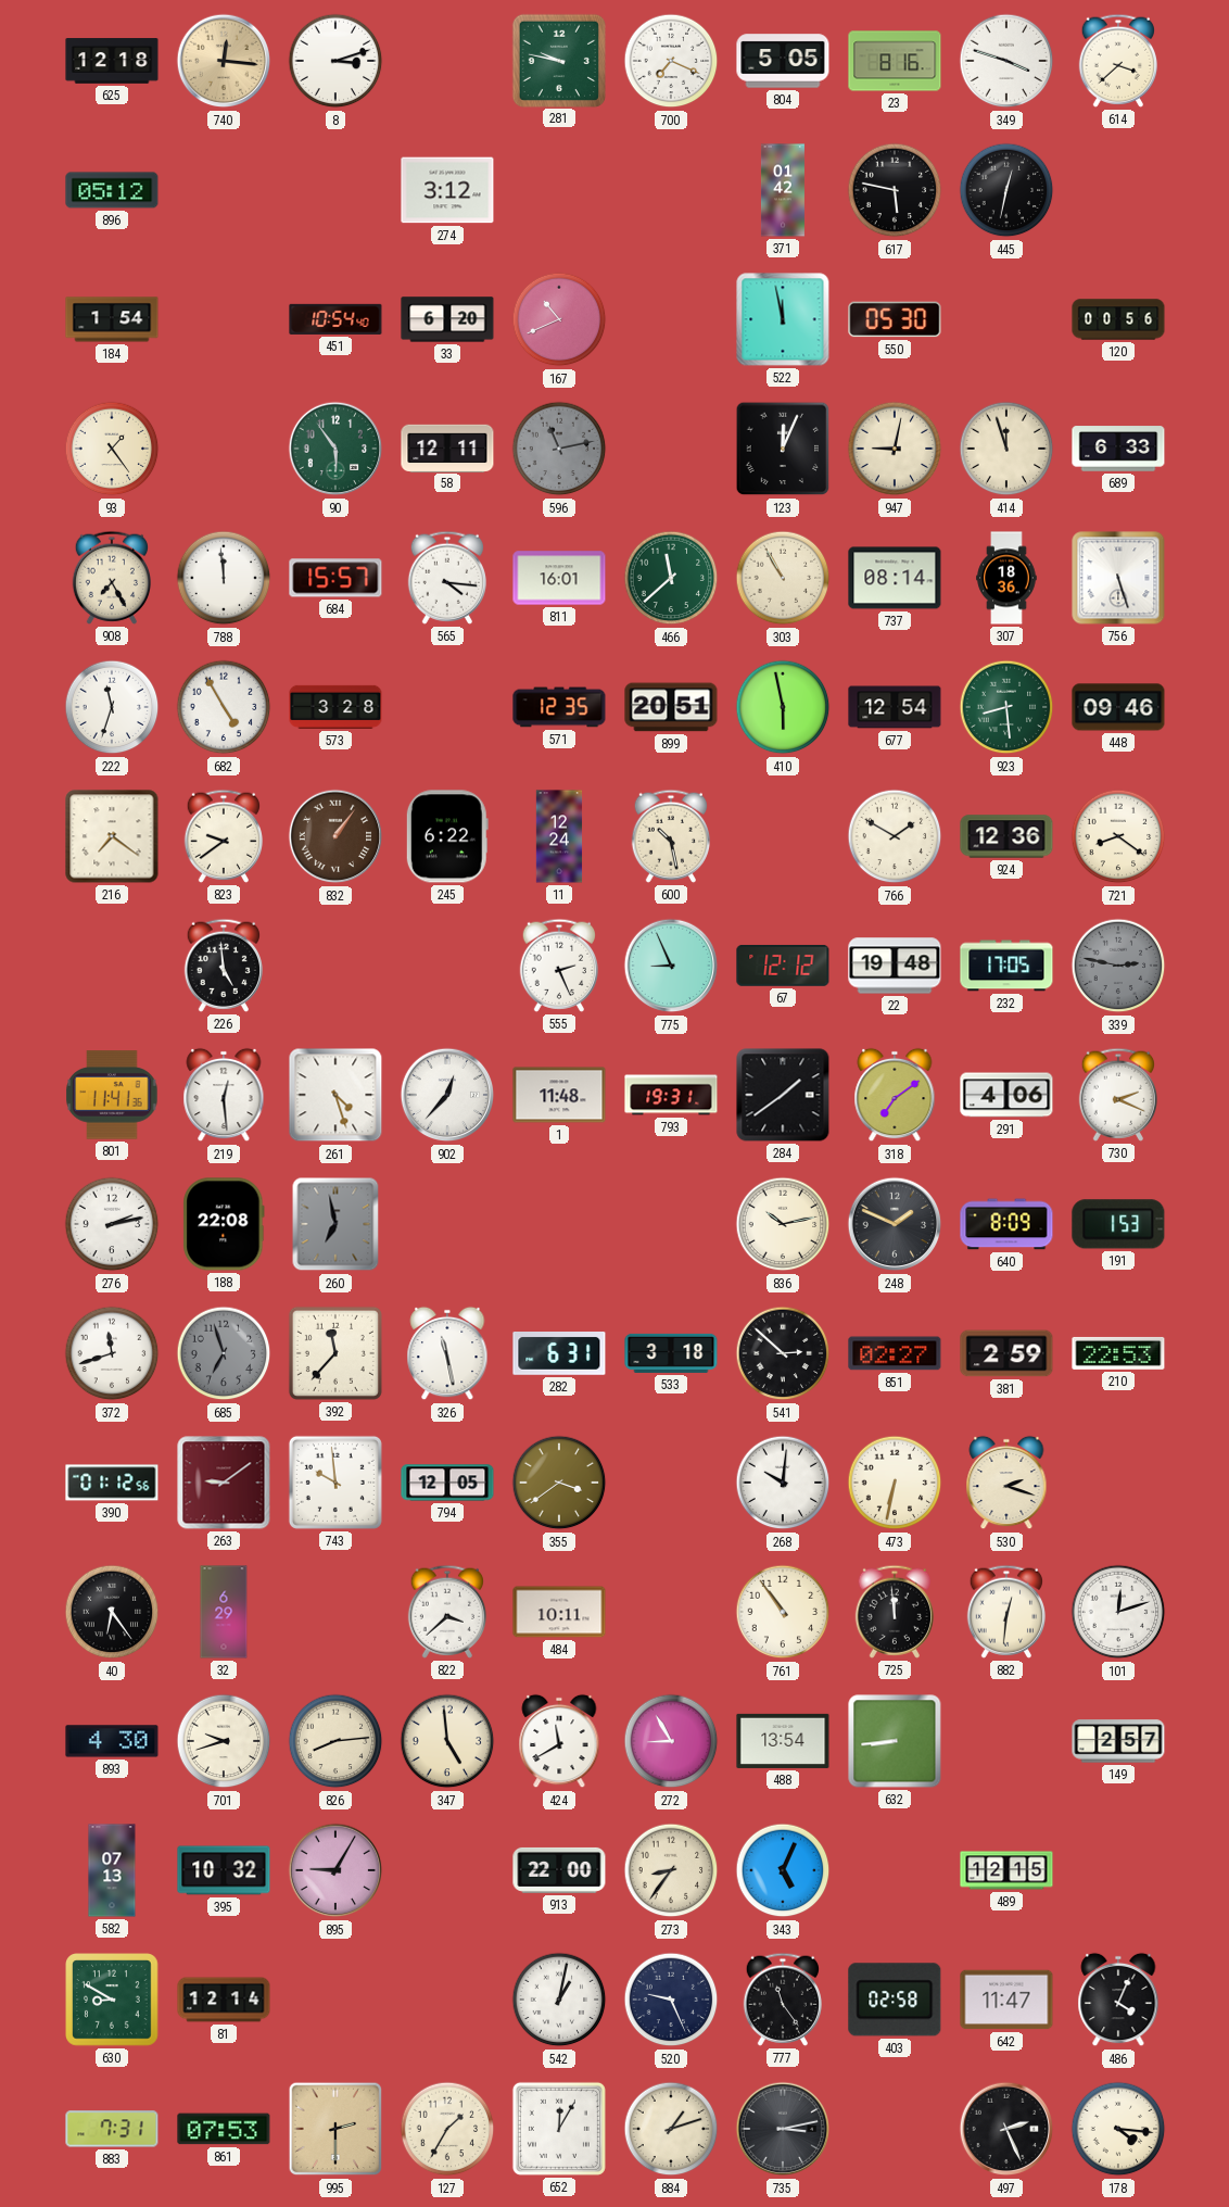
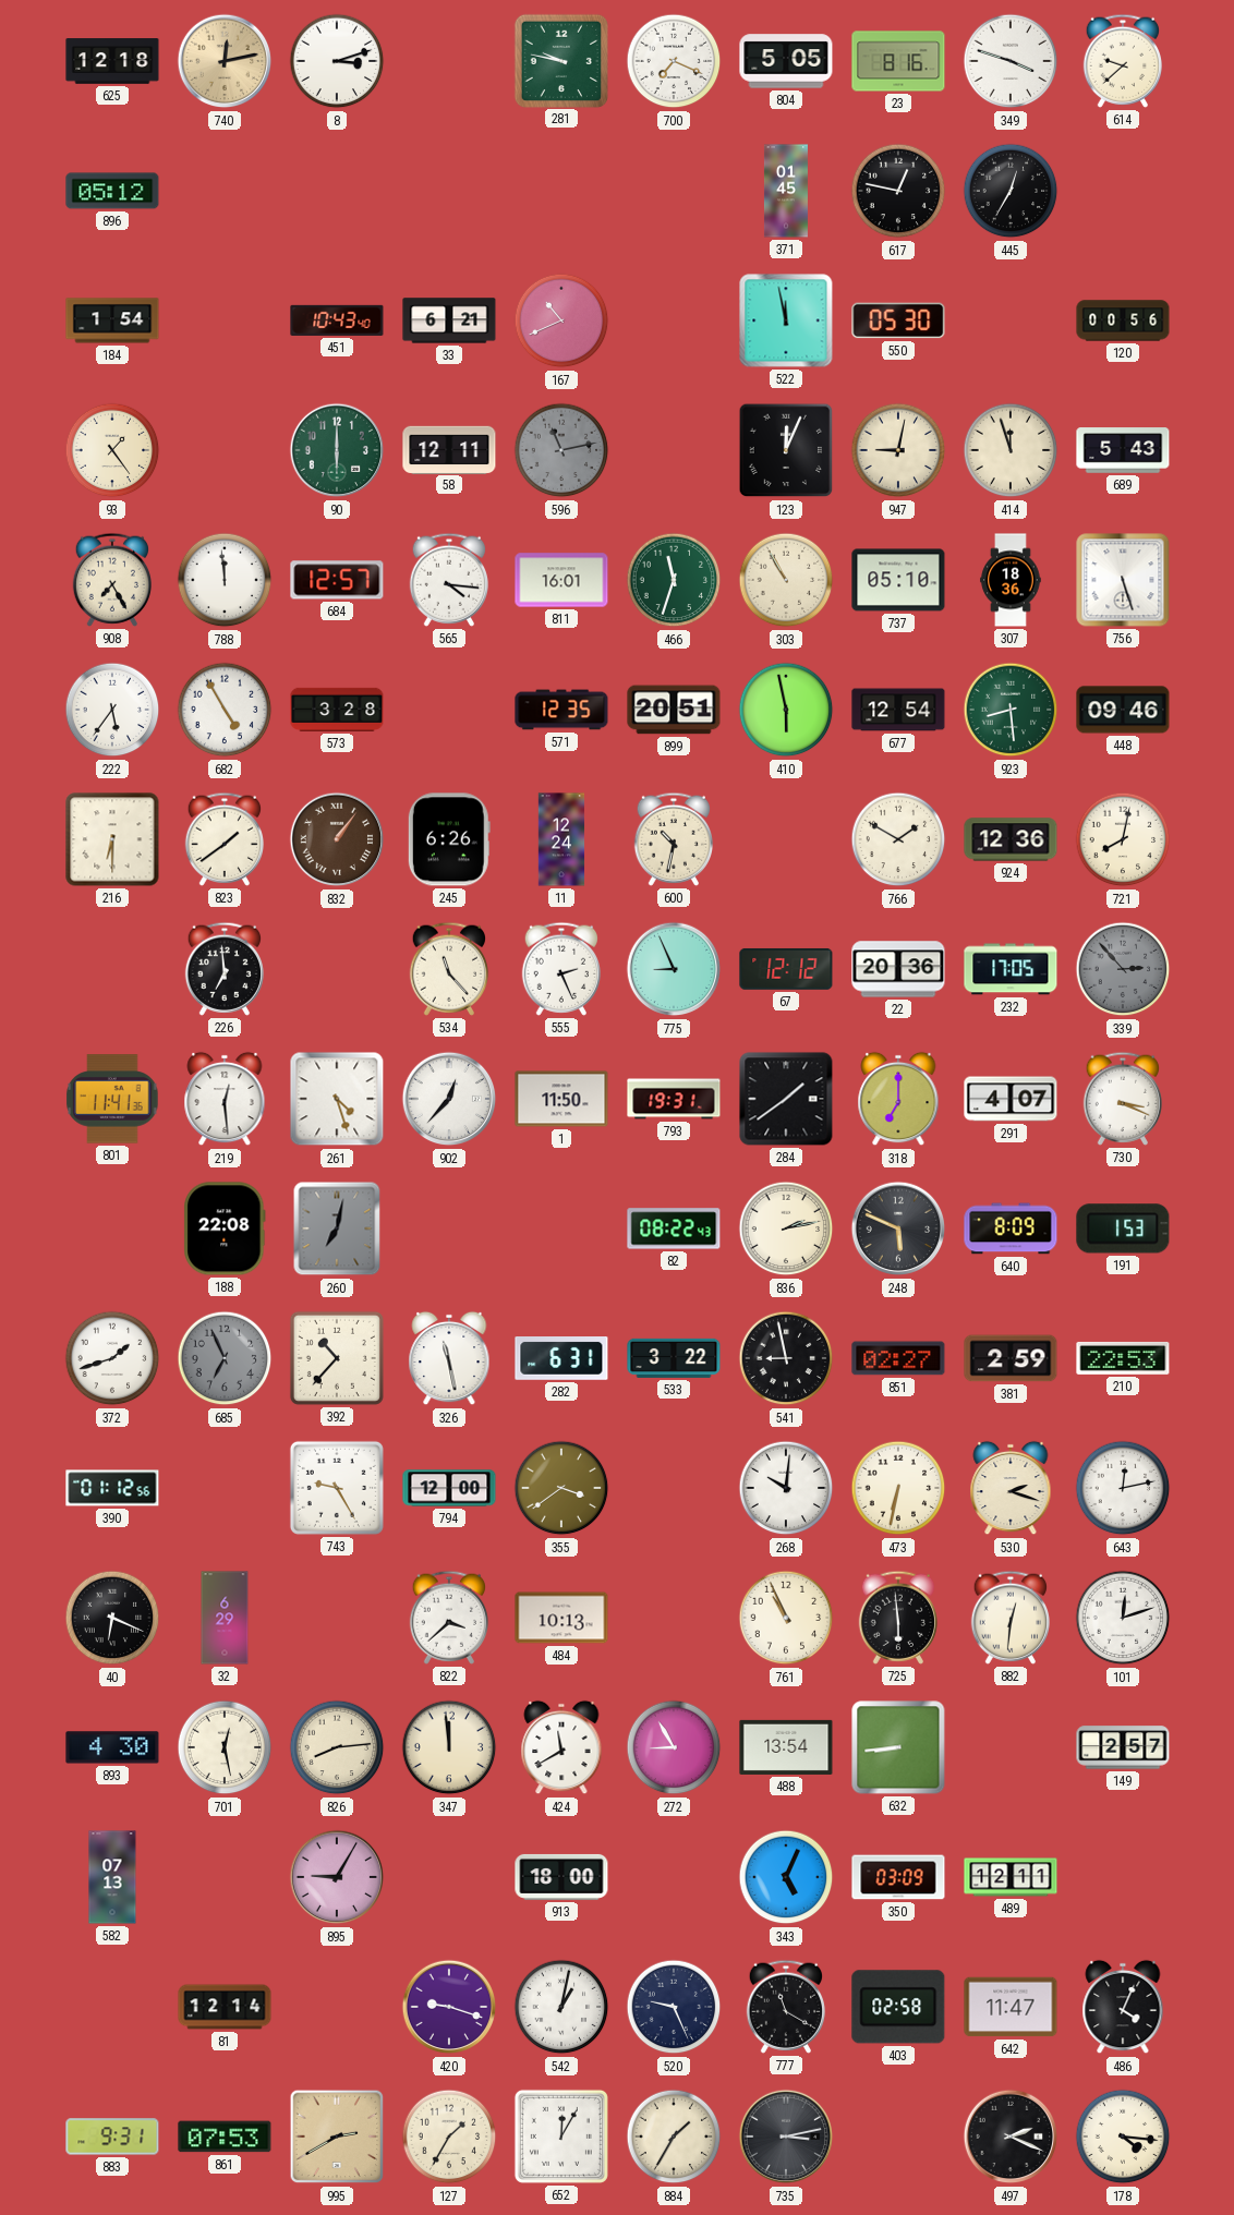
740: 12:16 -> 12:13
614: 3:38 -> 9:38
274: 3:12 -> none
371: 01:42 -> 01:45
617: 5:47 -> 12:47
445: 12:32 -> 12:35
451: 10:54 -> 10:43
33: 6:20 -> 6:21
90: 5:54 -> 6:00
689: 6:33 -> 5:43
684: 15:57 -> 12:57
466: 11:38 -> 11:33
737: 08:14 -> 05:10
222: 11:33 -> 5:36
216: 7:21 -> 6:30
823: 9:39 -> 1:39
245: 6:22 -> 6:26
600: 10:28 -> 10:32
721: 8:21 -> 8:02
226: 4:59 -> 6:59
534: none -> 11:23
22: 19:48 -> 20:36
339: 2:47 -> 2:53
1: 11:48 -> 11:50
318: 7:09 -> 7:00
291: 4:06 -> 4:07
730: 2:19 -> 3:19
276: 2:13 -> none
260: 6:58 -> 7:02
82: none -> 08:22
836: 10:13 -> 2:13
248: 1:49 -> 5:49
372: 11:42 -> 1:42
685: 6:57 -> 6:56
392: 11:37 -> 10:37
533: 3:18 -> 3:22
541: 2:52 -> 8:58
263: 9:09 -> none
743: 9:59 -> 9:25
794: 12:05 -> 12:00
643: none -> 12:13
40: 6:24 -> 6:19
484: 10:11 -> 10:13
761: 10:54 -> 10:56
725: 11:59 -> 5:59
701: 9:42 -> 12:28
347: 4:59 -> 11:59
395: 10:32 -> none
913: 22:00 -> 18:00
273: 8:36 -> none
350: none -> 03:09
489: 12:15 -> 12:11
630: 8:50 -> none
420: none -> 9:18
777: 11:24 -> 11:20
883: 7:31 -> 9:31
995: 2:30 -> 2:40
884: 1:12 -> 1:35
497: 2:26 -> 2:19
